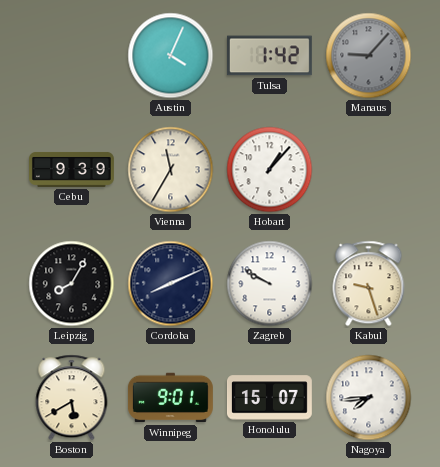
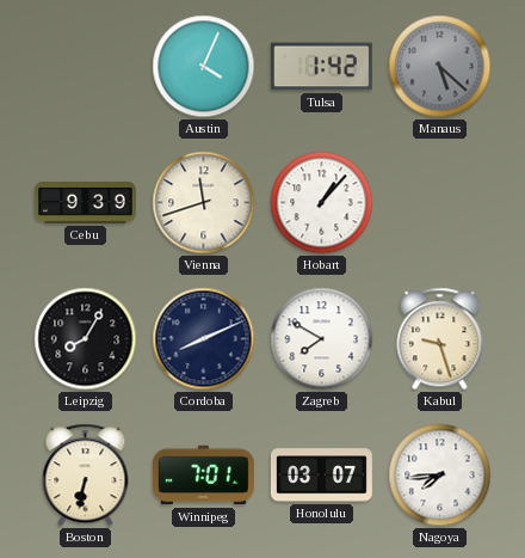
Manaus: 9:07 -> 5:22
Vienna: 11:35 -> 11:42
Zagreb: 9:50 -> 7:50
Boston: 5:40 -> 6:32
Winnipeg: 9:01 -> 7:01
Honolulu: 15:07 -> 03:07
